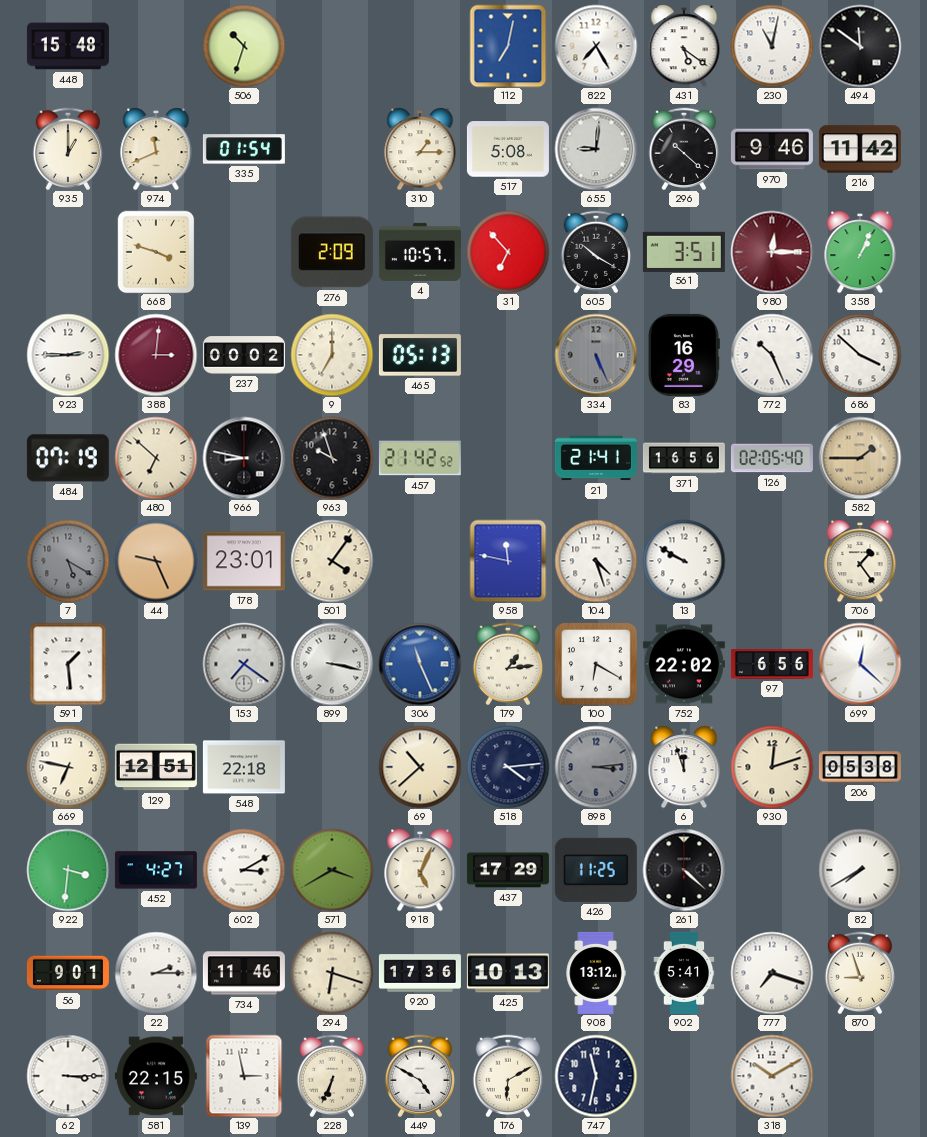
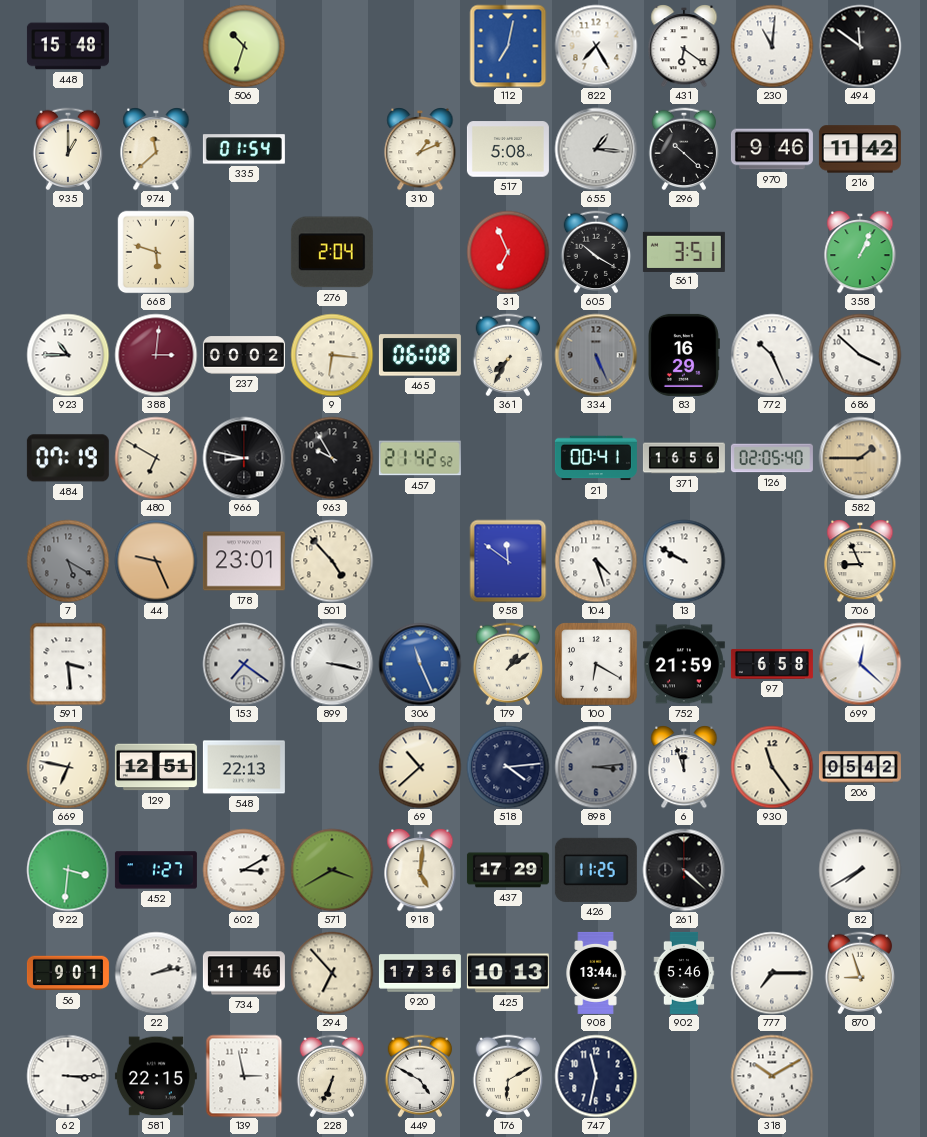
431: 5:21 -> 6:21
230: 11:02 -> 11:01
974: 11:41 -> 11:38
310: 1:15 -> 1:11
655: 9:01 -> 1:16
668: 3:48 -> 5:48
276: 2:09 -> 2:04
4: 10:57 -> none
31: 6:53 -> 6:56
980: 12:15 -> none
923: 2:45 -> 10:45
9: 7:00 -> 6:16
465: 05:13 -> 06:08
361: none -> 7:35
480: 6:52 -> 6:50
963: 9:57 -> 9:55
21: 21:41 -> 00:41
501: 4:06 -> 4:53
958: 11:47 -> 11:51
706: 1:24 -> 8:56
591: 1:29 -> 3:29
179: 1:14 -> 1:09
752: 22:02 -> 21:59
97: 6:56 -> 6:58
548: 22:18 -> 22:13
930: 12:12 -> 11:24
206: 05:38 -> 05:42
452: 4:27 -> 1:27
918: 5:04 -> 5:01
22: 2:15 -> 2:13
294: 6:18 -> 6:53
908: 13:12 -> 13:44
902: 5:41 -> 5:46
777: 7:18 -> 7:15
